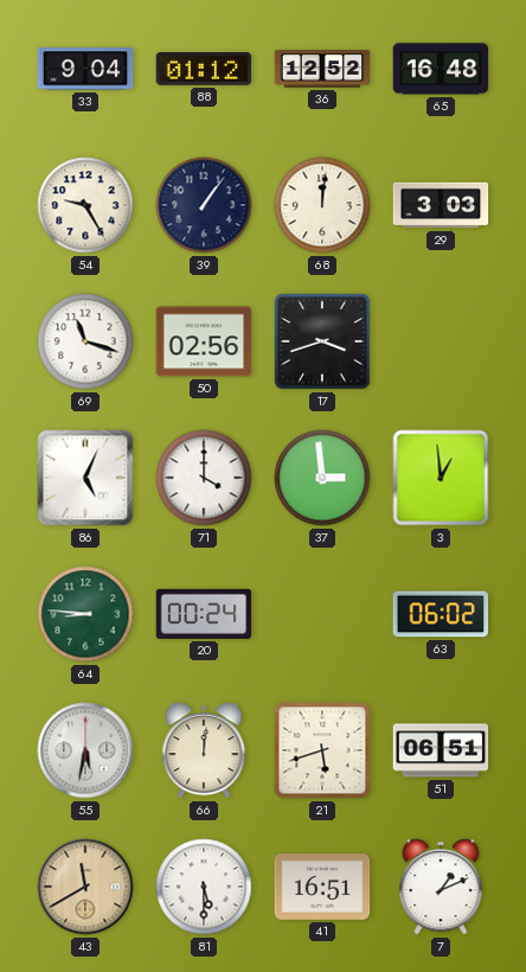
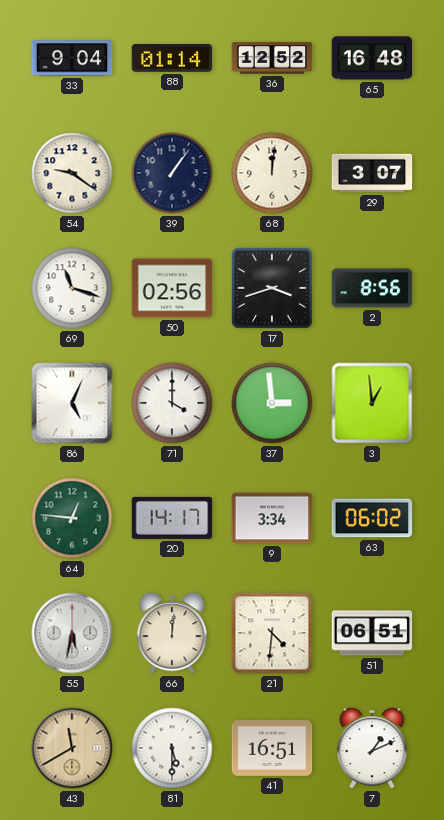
88: 01:12 -> 01:14
54: 9:25 -> 9:21
29: 3:03 -> 3:07
2: none -> 8:56
64: 8:46 -> 12:46
20: 00:24 -> 14:17
9: none -> 3:34
21: 5:42 -> 4:31
